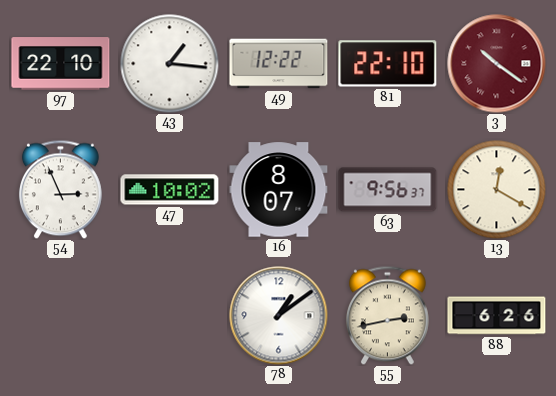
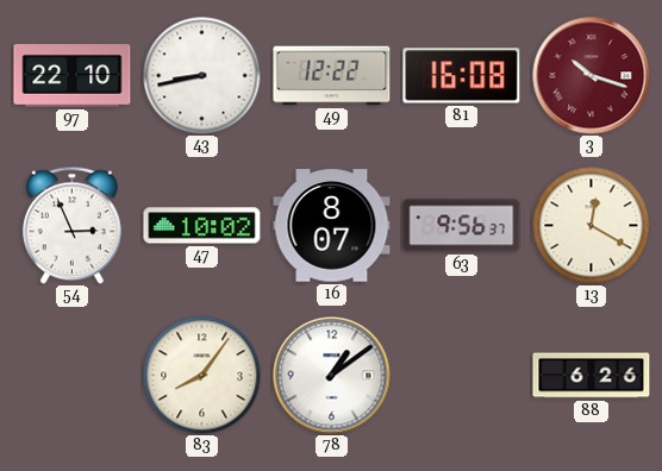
43: 1:16 -> 8:43
81: 22:10 -> 16:08
3: 10:21 -> 10:18
83: none -> 8:06
55: 2:43 -> none
